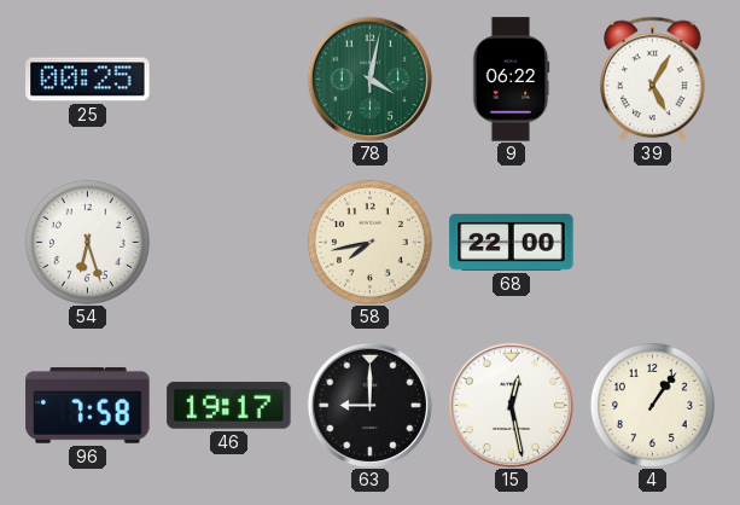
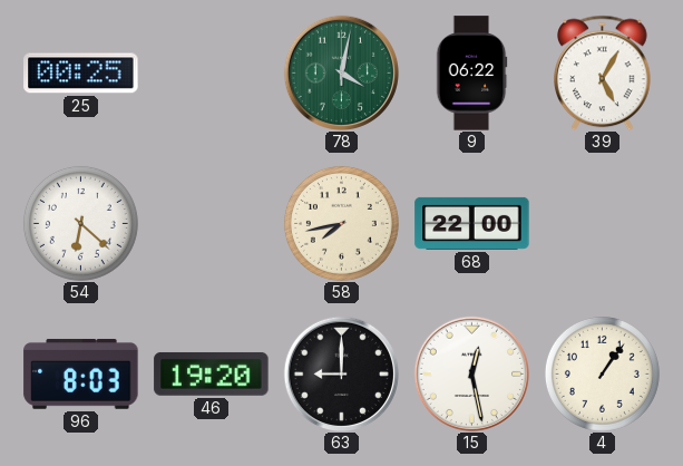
54: 6:27 -> 6:22
96: 7:58 -> 8:03
46: 19:17 -> 19:20
